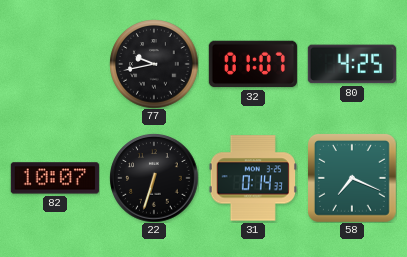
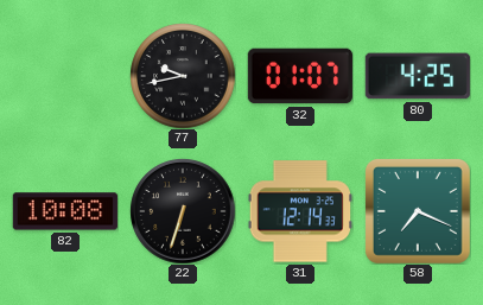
82: 10:07 -> 10:08
31: 0:14 -> 12:14
